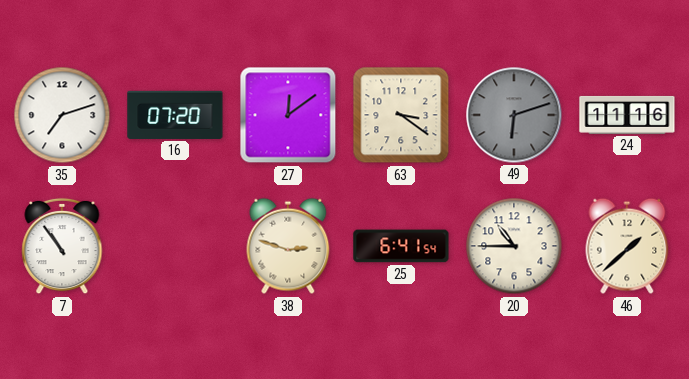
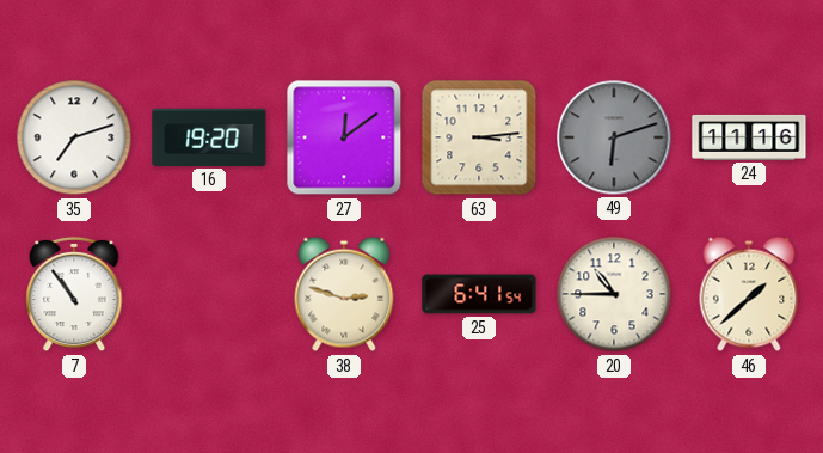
16: 07:20 -> 19:20
63: 3:21 -> 3:14
